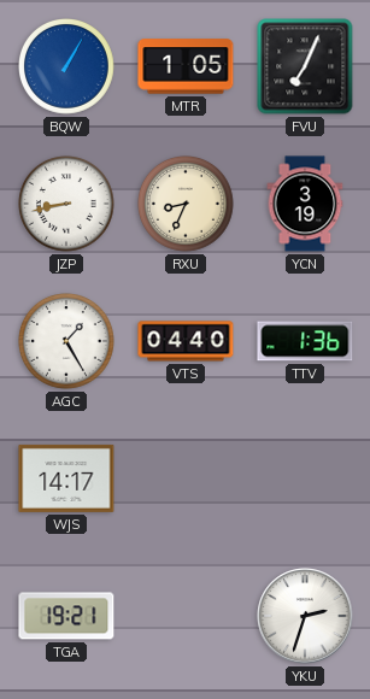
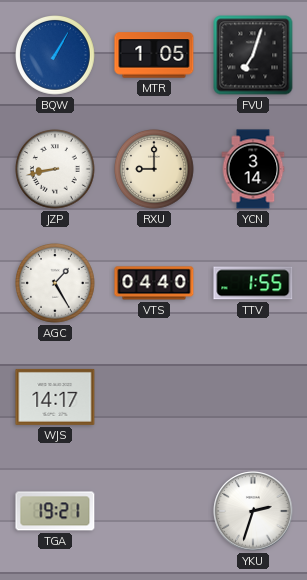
FVU: 7:04 -> 7:03
RXU: 8:34 -> 9:00
YCN: 3:19 -> 3:14
TTV: 1:36 -> 1:55
